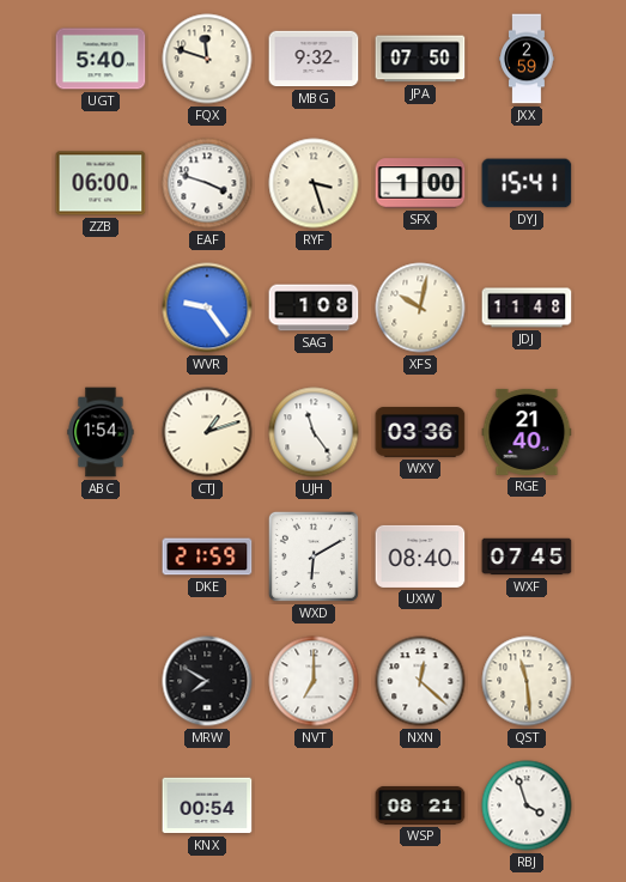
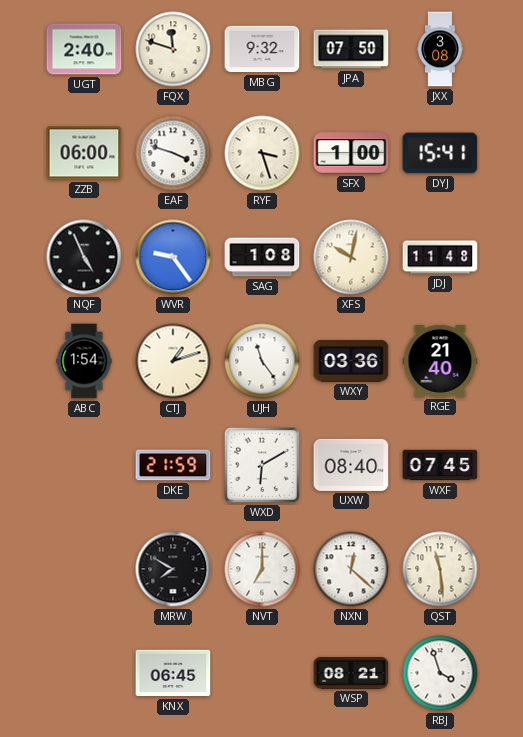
UGT: 5:40 -> 2:40
JXX: 2:59 -> 3:08
NQF: none -> 4:56
KNX: 00:54 -> 06:45
